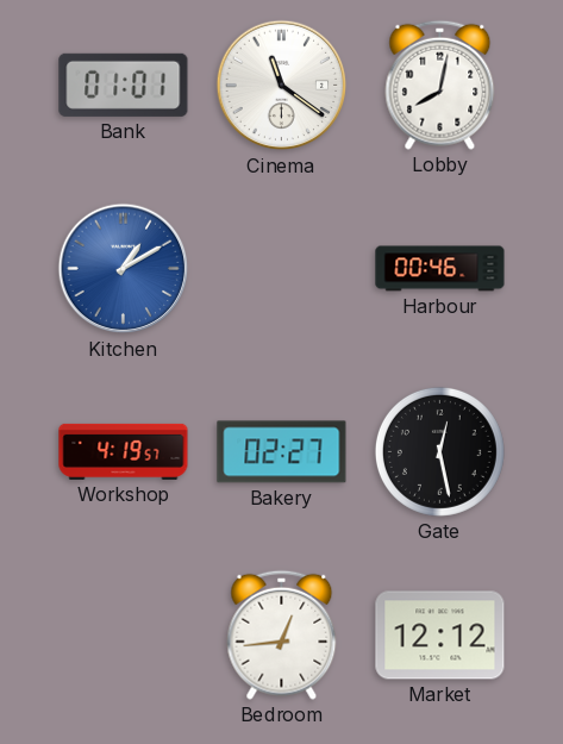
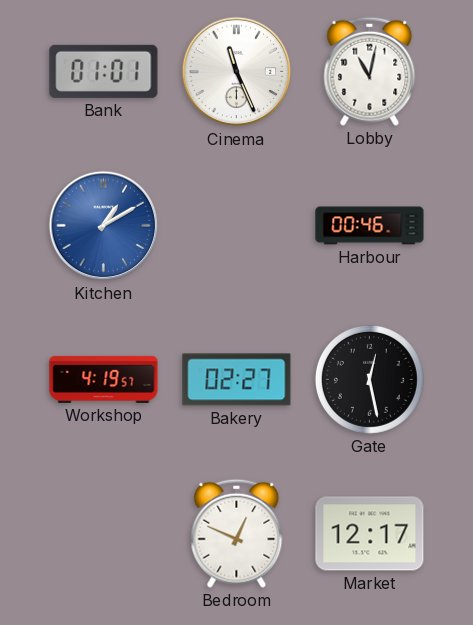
Cinema: 11:21 -> 11:26
Lobby: 8:02 -> 11:02
Bedroom: 12:44 -> 12:49
Market: 12:12 -> 12:17
